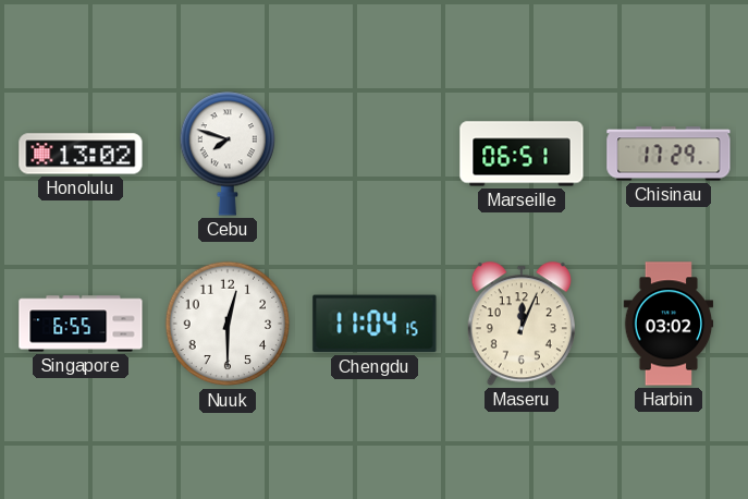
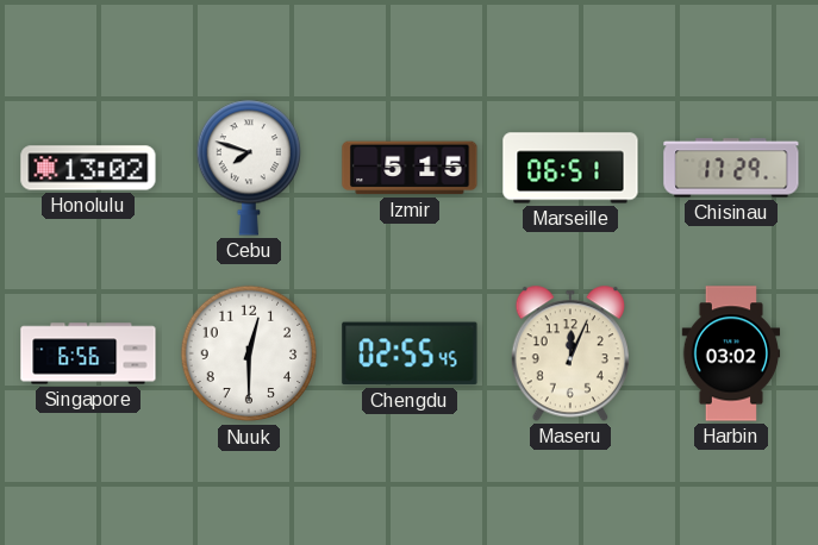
Izmir: none -> 5:15
Singapore: 6:55 -> 6:56
Chengdu: 11:04 -> 02:55
